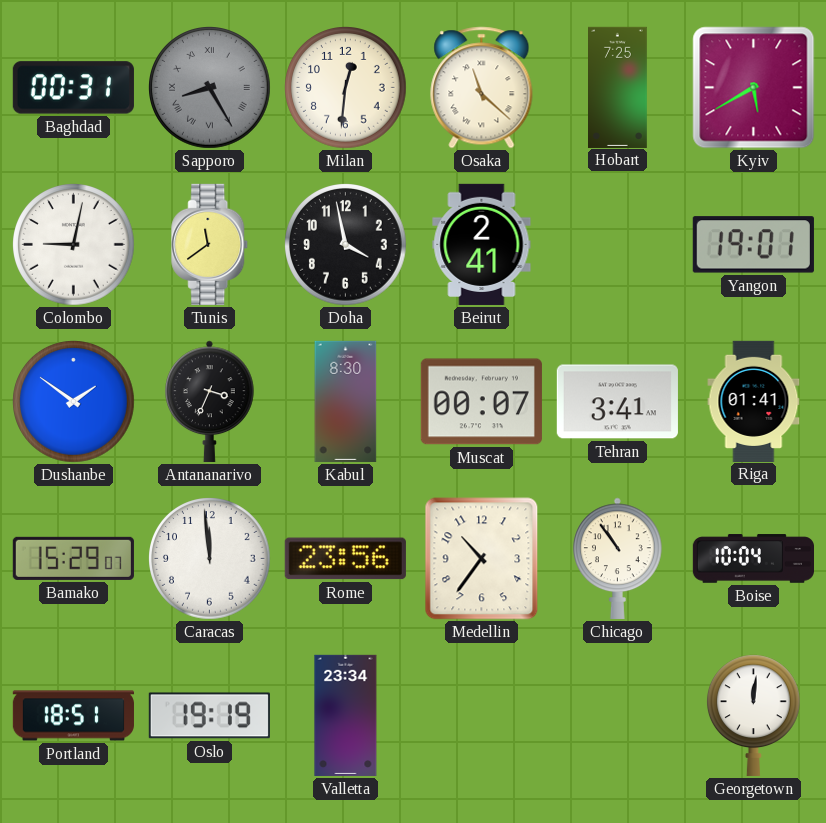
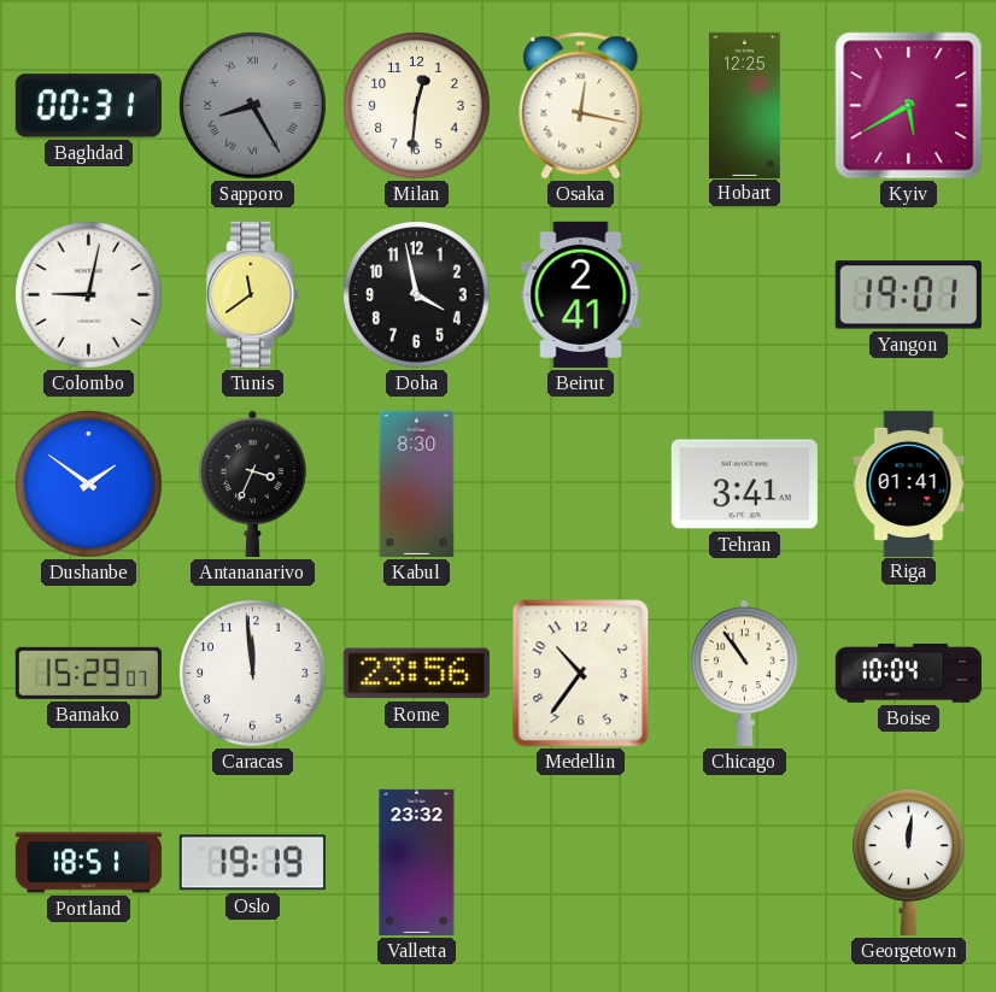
Osaka: 11:22 -> 12:17
Hobart: 7:25 -> 12:25
Muscat: 00:07 -> none
Valletta: 23:34 -> 23:32
